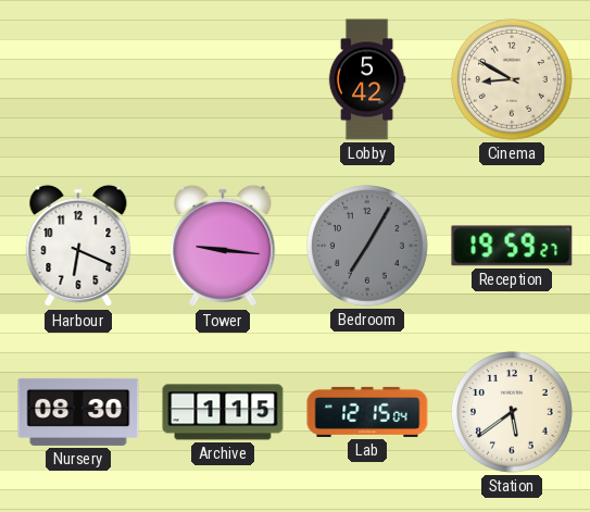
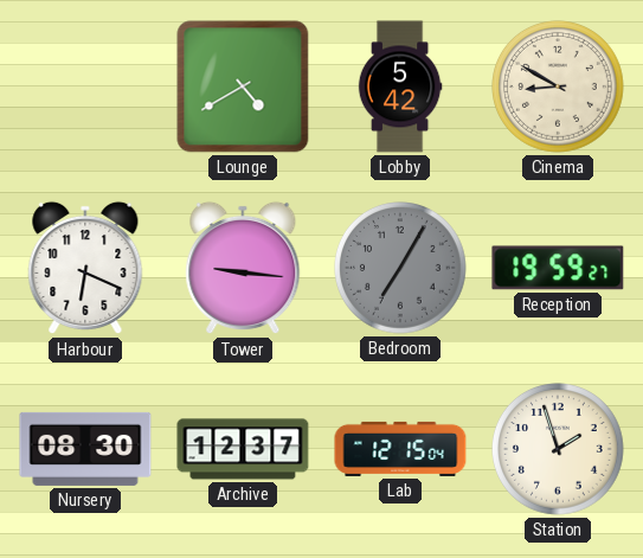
Lounge: none -> 4:40
Archive: 1:15 -> 12:37
Station: 5:39 -> 1:57
